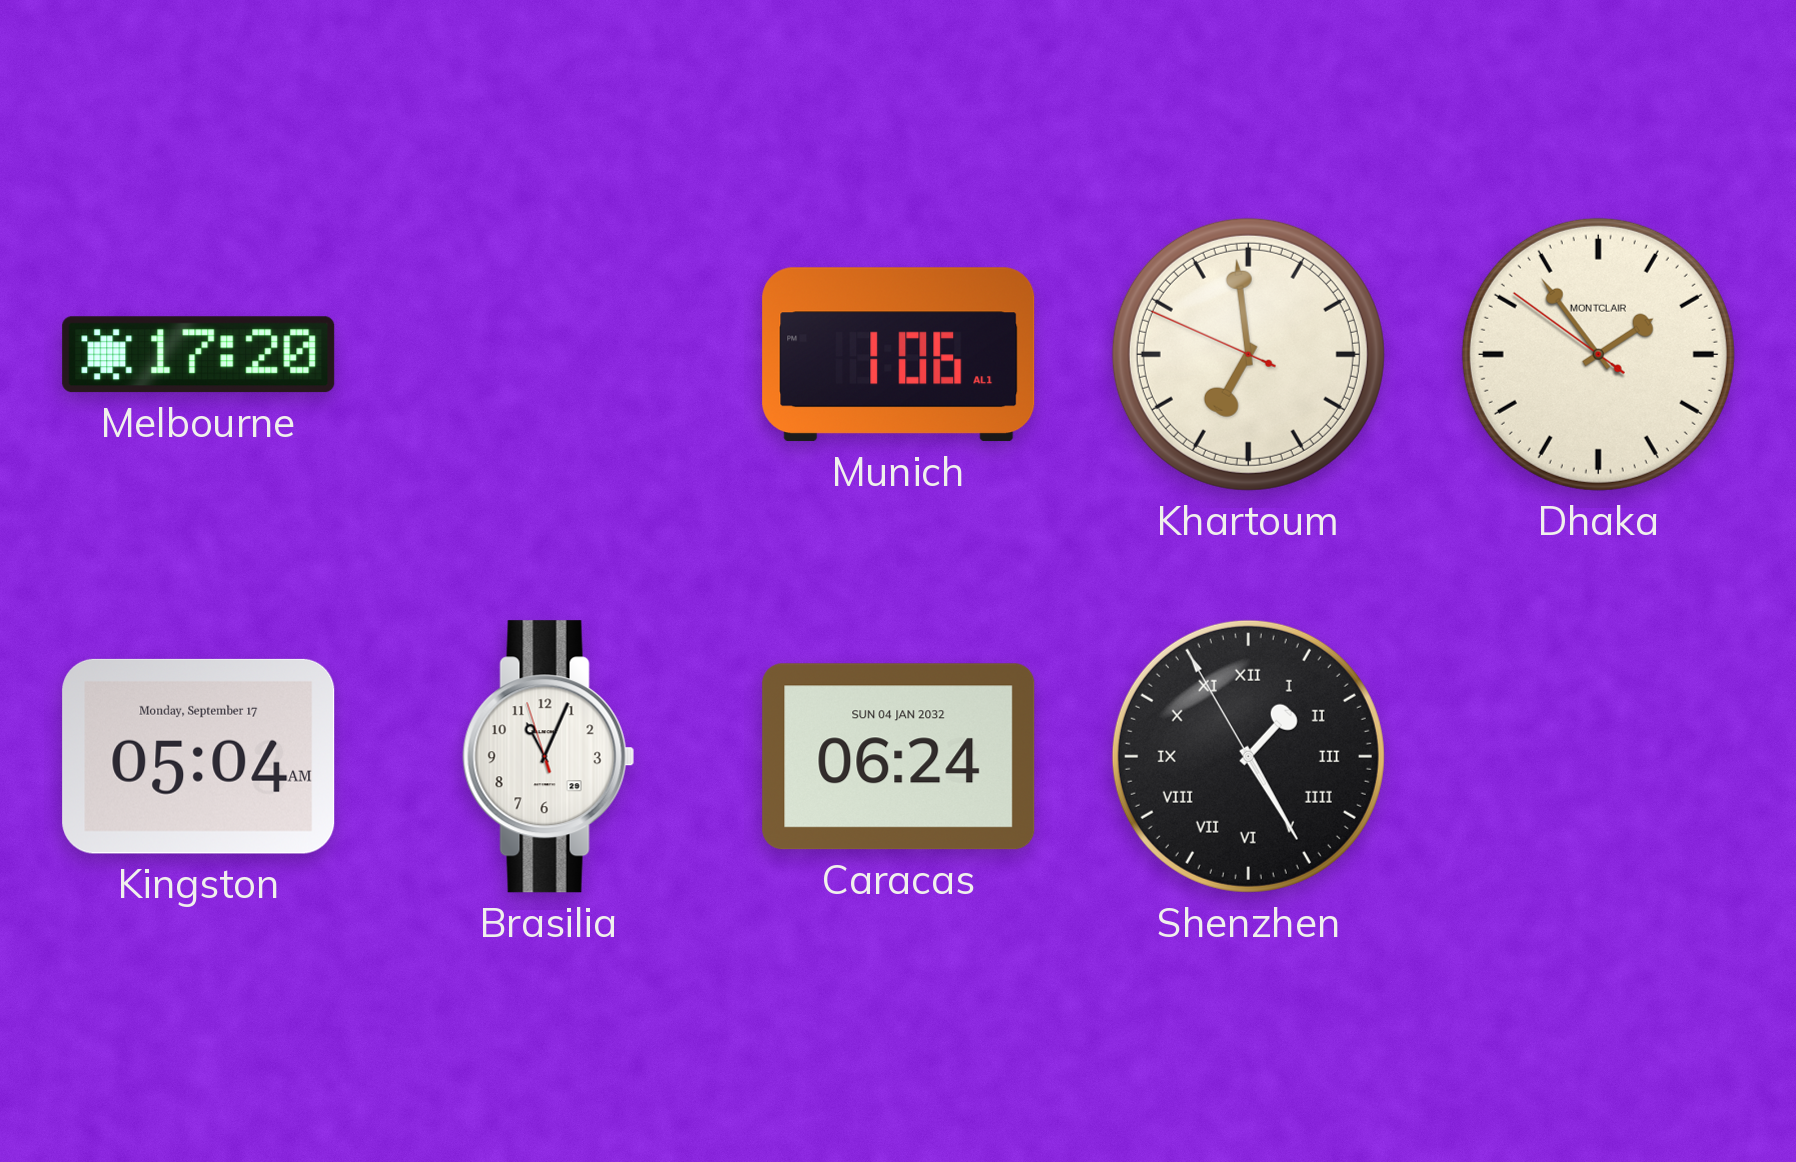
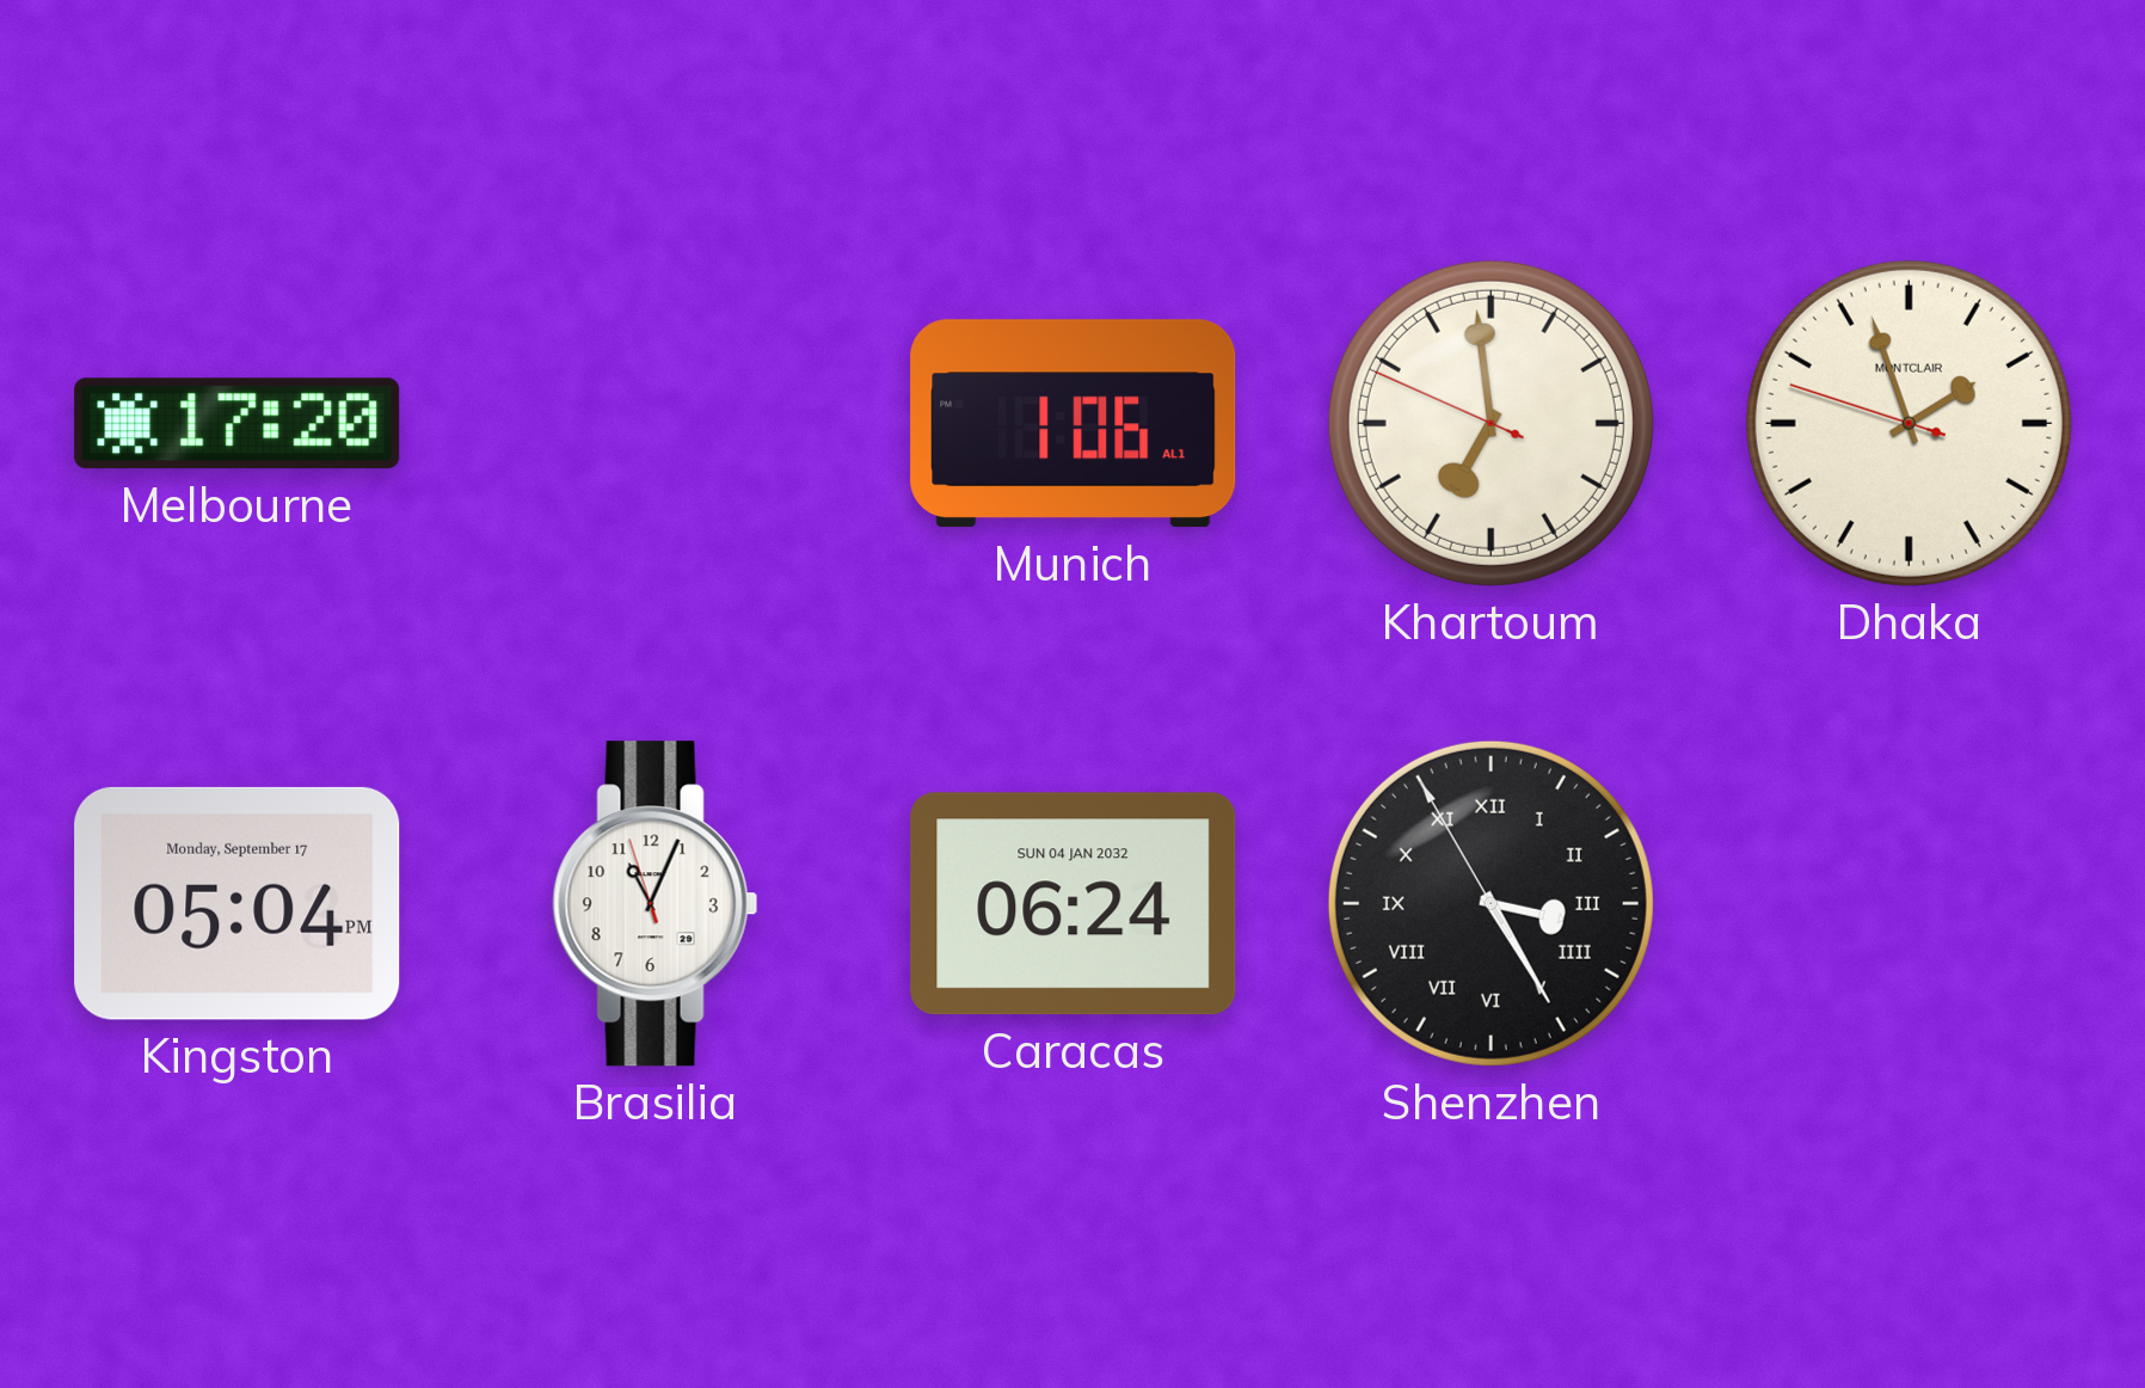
Dhaka: 1:53 -> 1:56
Kingston: 05:04 AM -> 05:04 PM
Shenzhen: 1:24 -> 3:24
